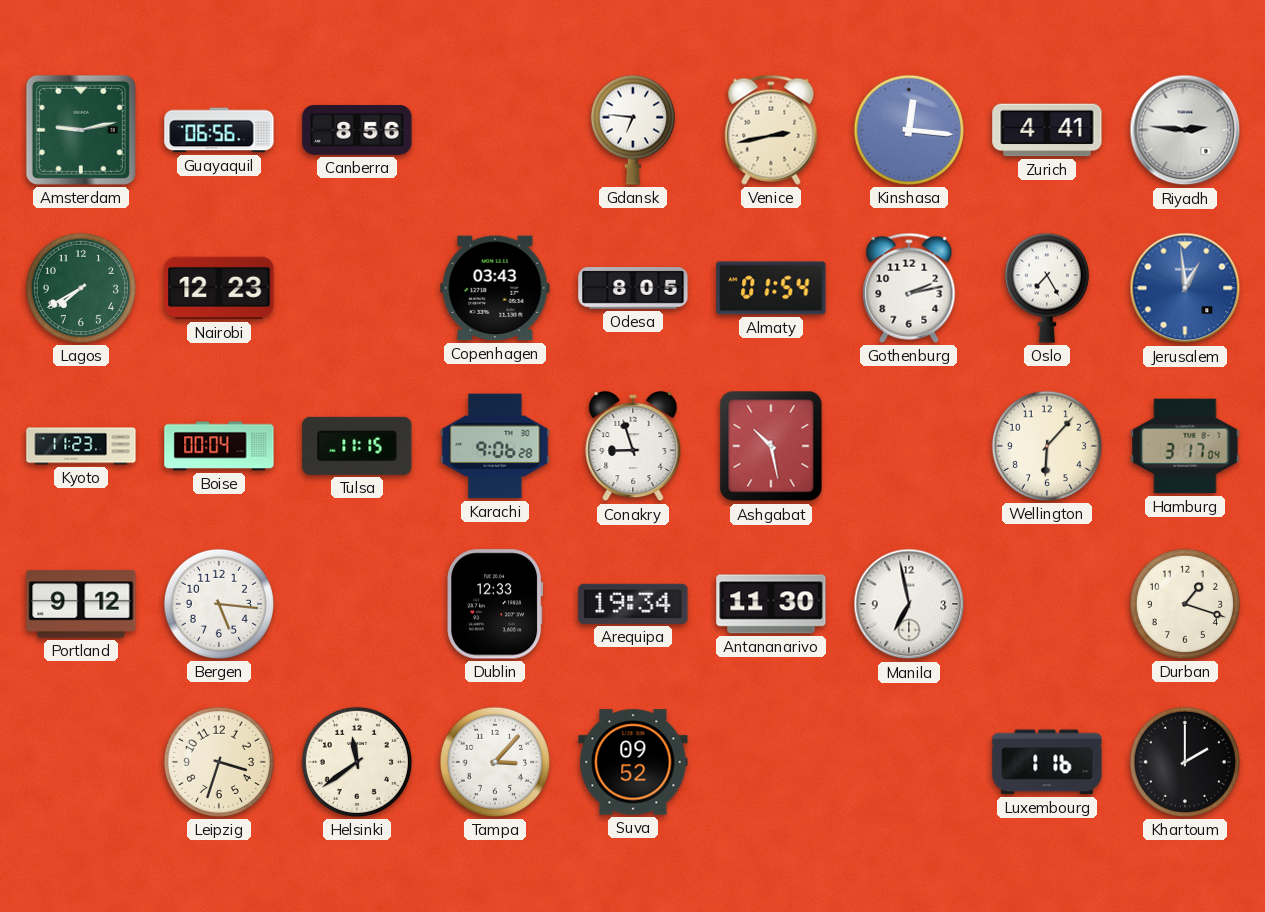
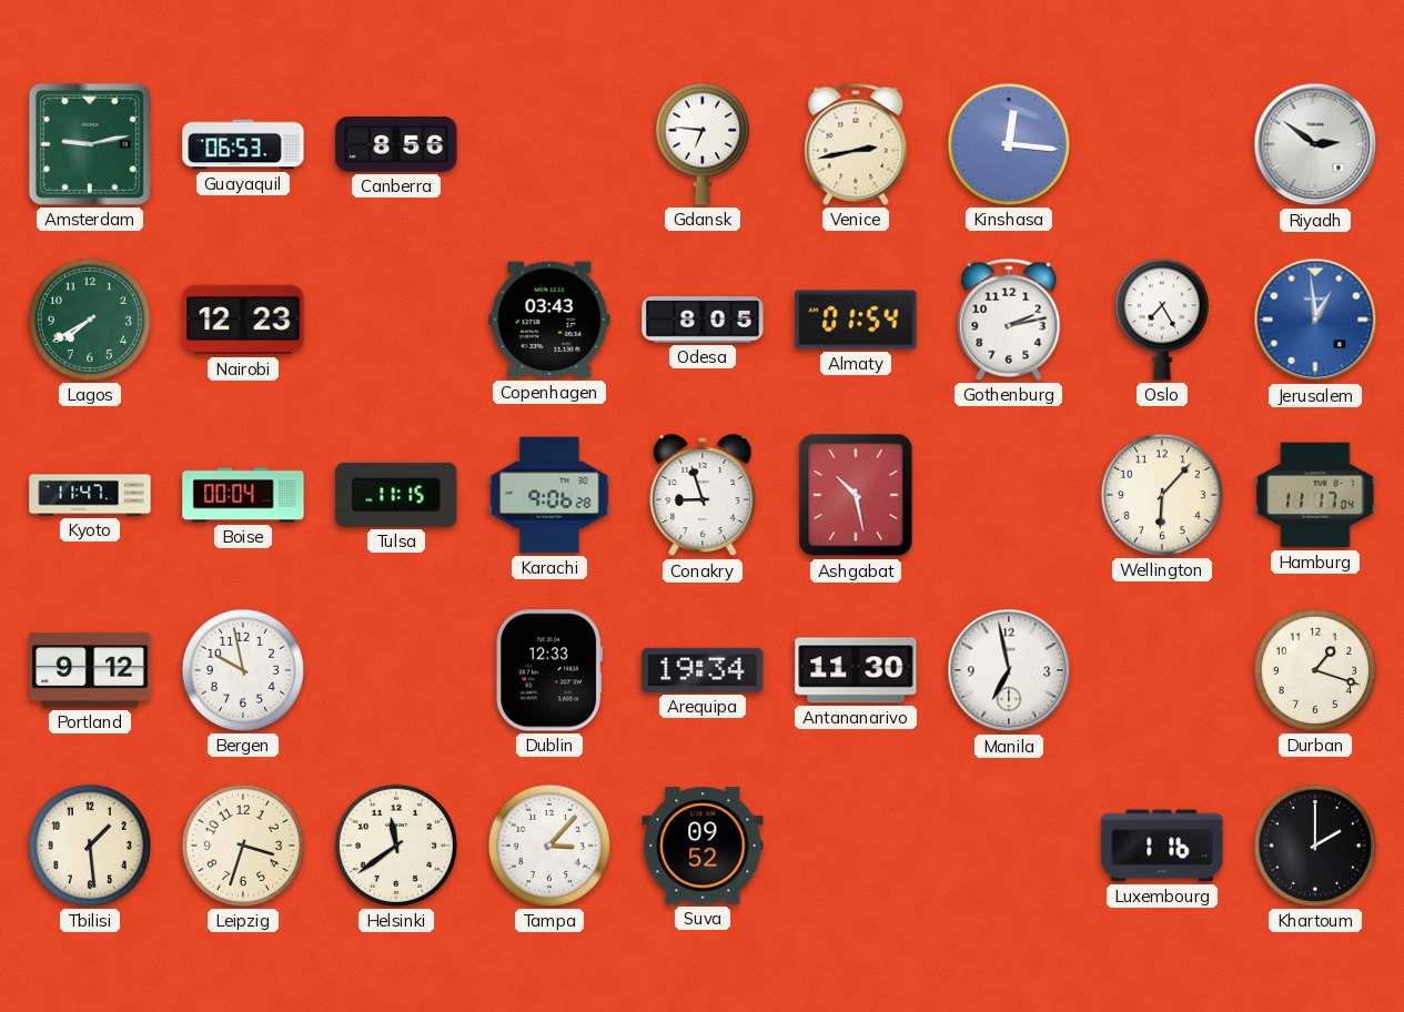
Guayaquil: 06:56 -> 06:53
Zurich: 4:41 -> none
Riyadh: 2:46 -> 2:51
Kyoto: 11:23 -> 11:47
Hamburg: 3:17 -> 11:17
Bergen: 5:16 -> 9:58
Tbilisi: none -> 1:29
